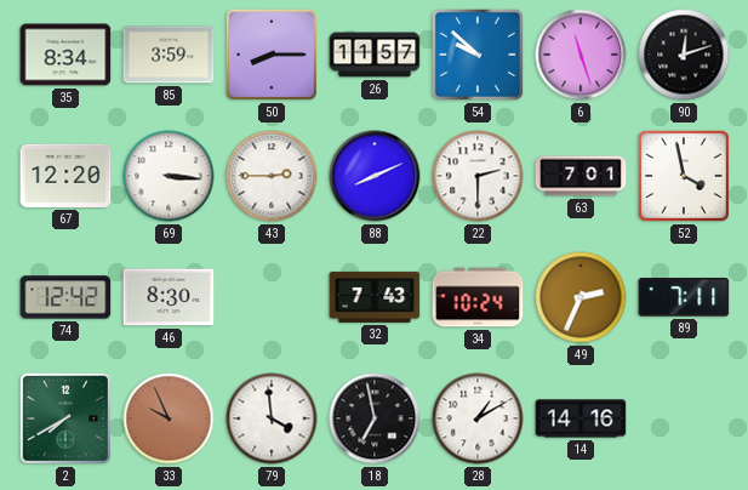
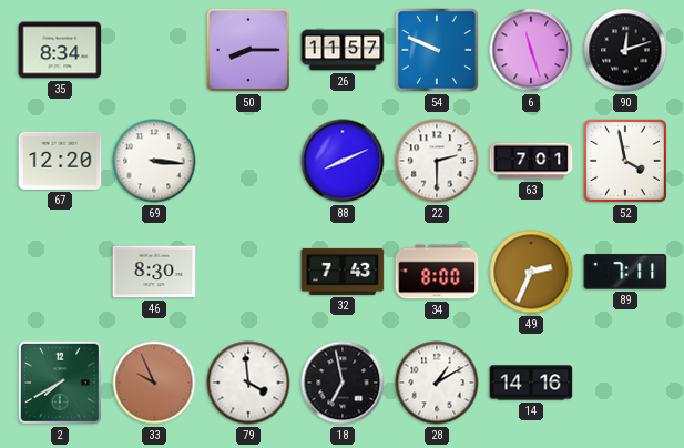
85: 3:59 -> none
54: 9:52 -> 9:49
43: 2:45 -> none
74: 12:42 -> none
34: 10:24 -> 8:00
